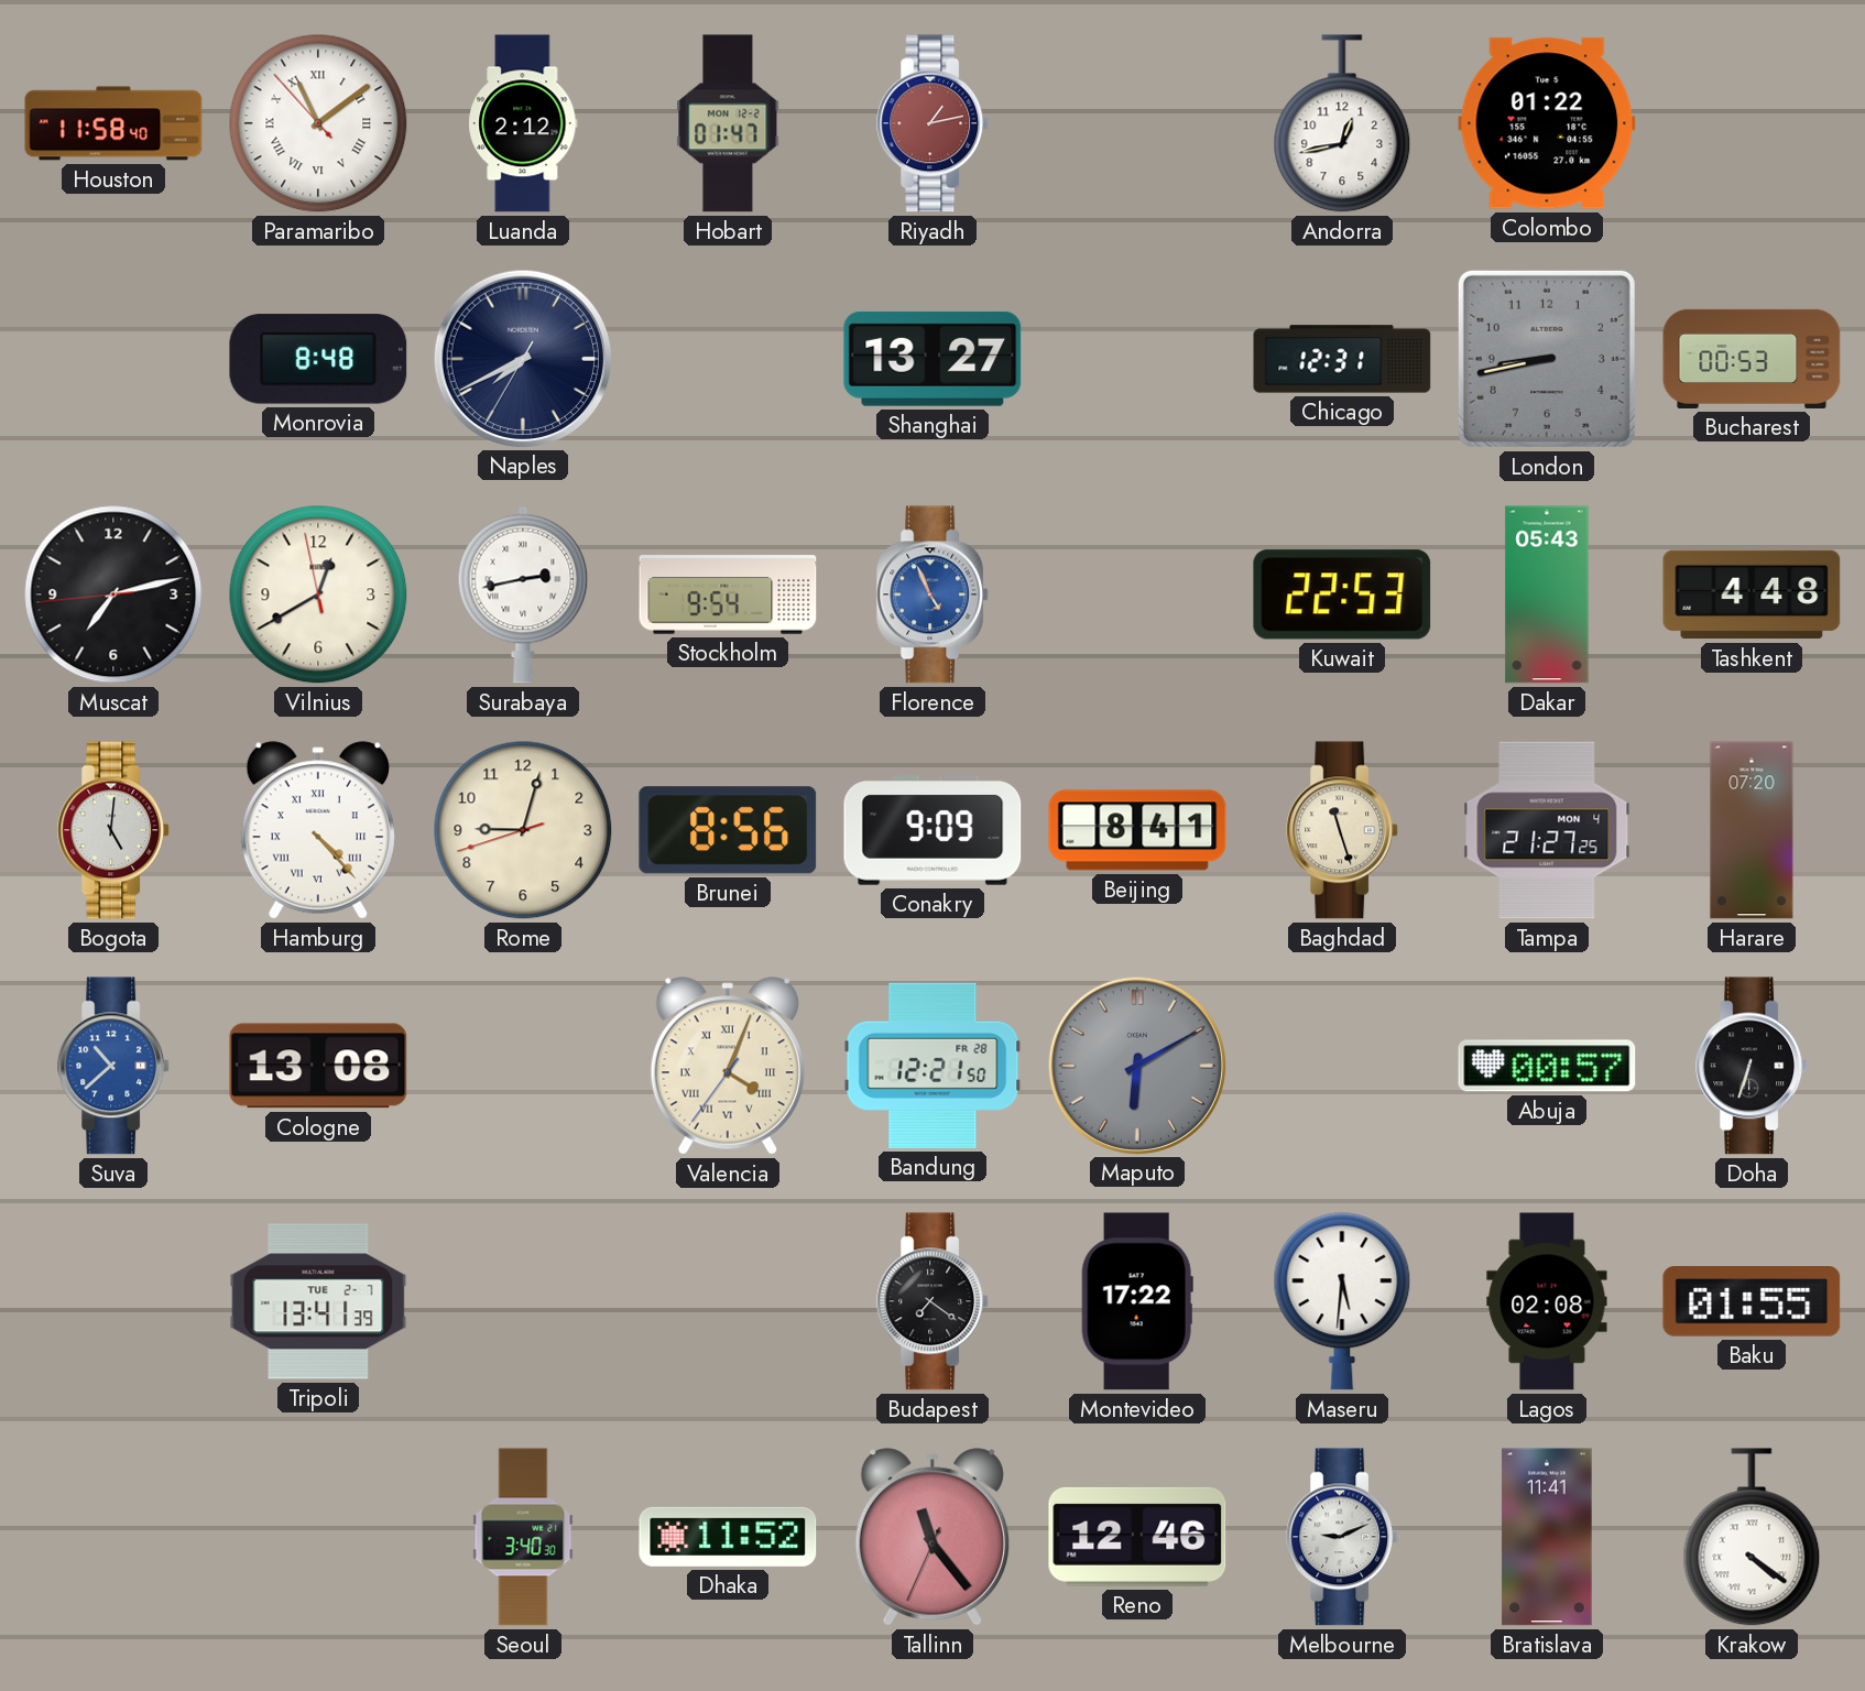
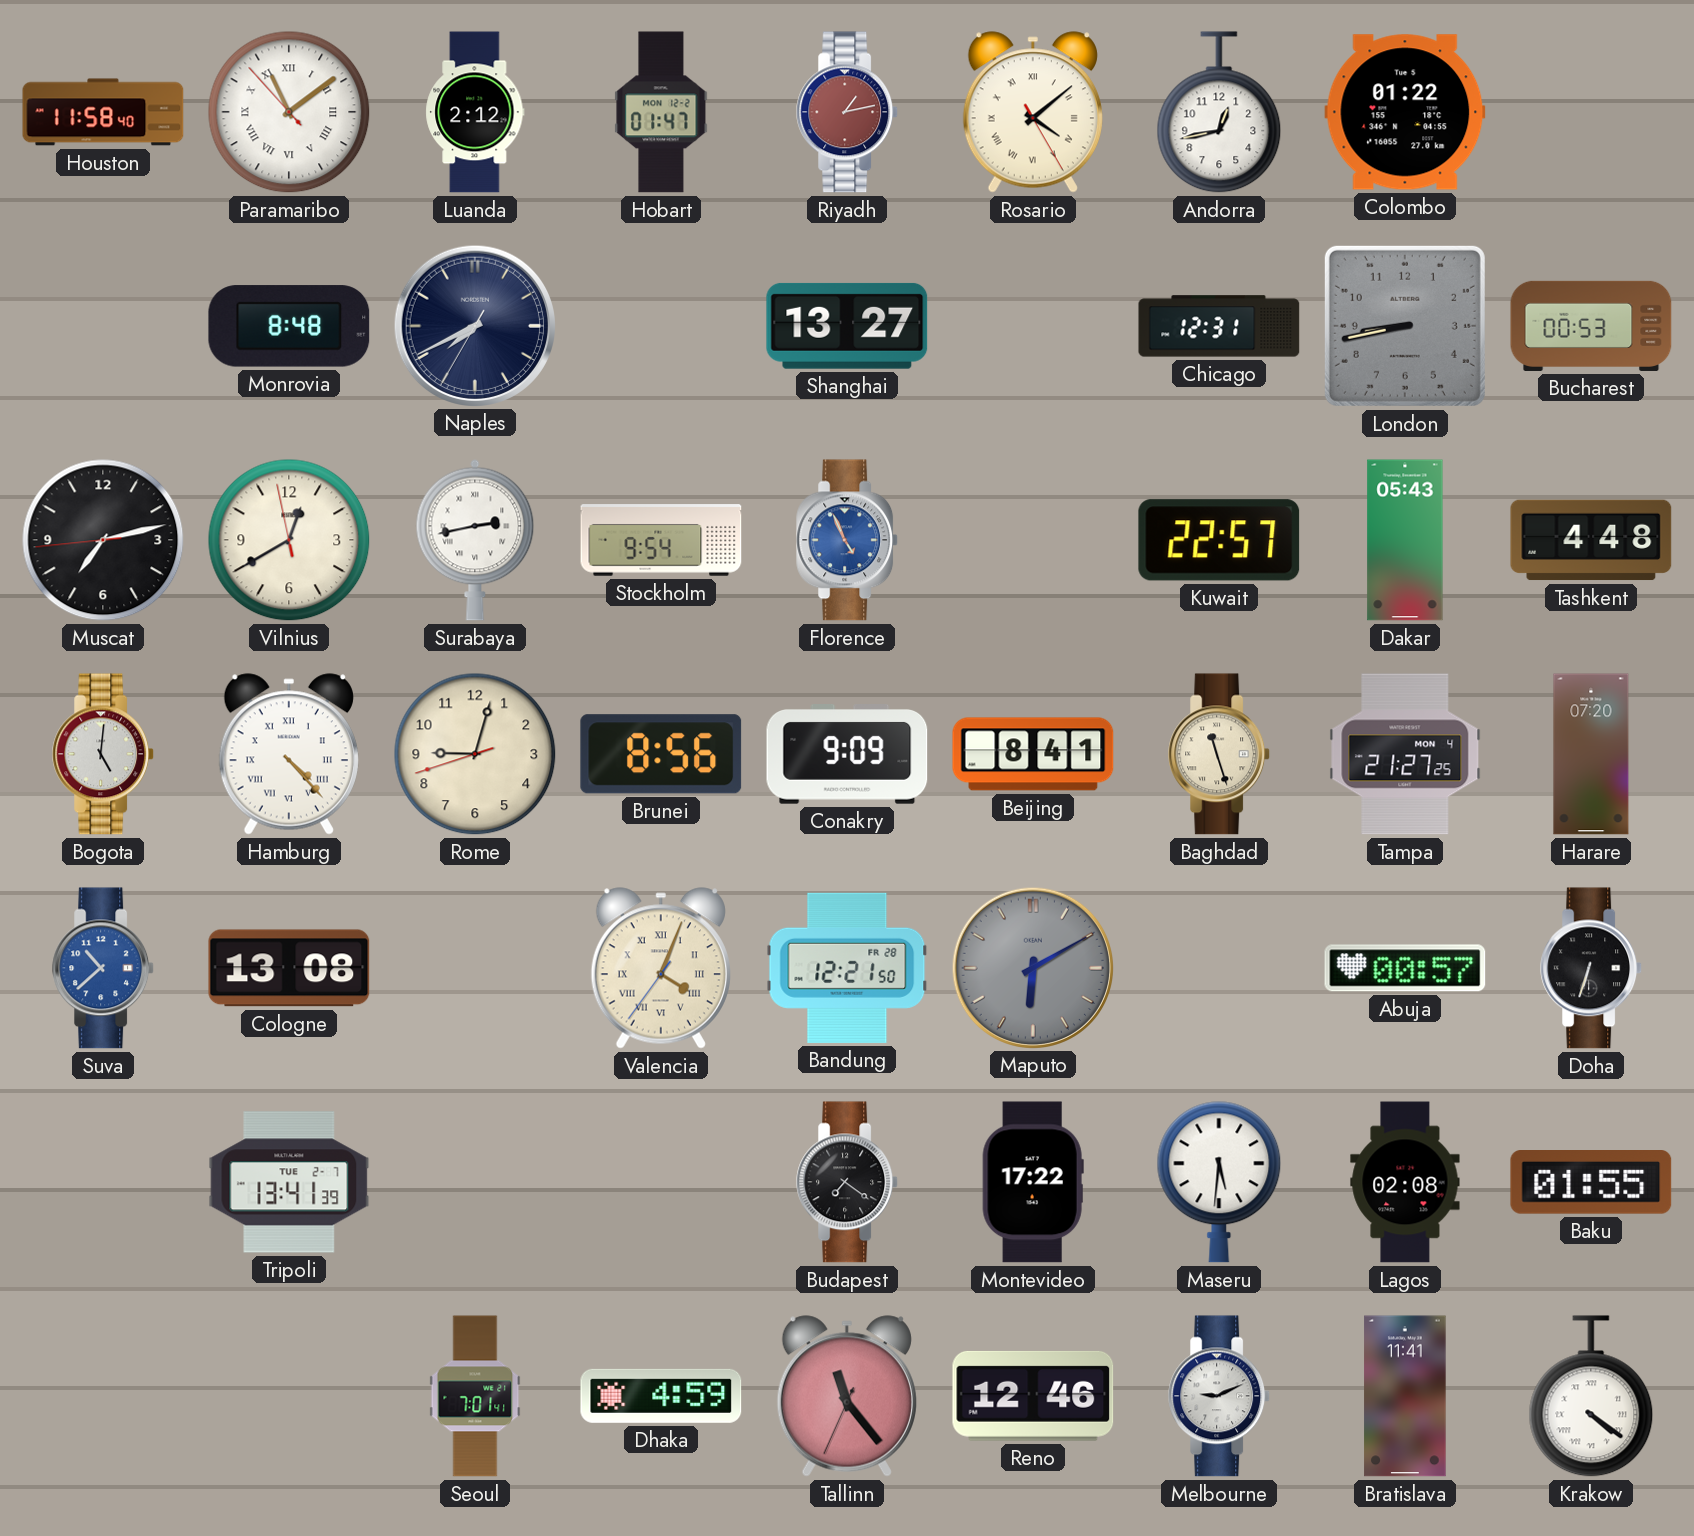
Rosario: none -> 4:08
Kuwait: 22:53 -> 22:57
Seoul: 3:40 -> 7:01
Dhaka: 11:52 -> 4:59
